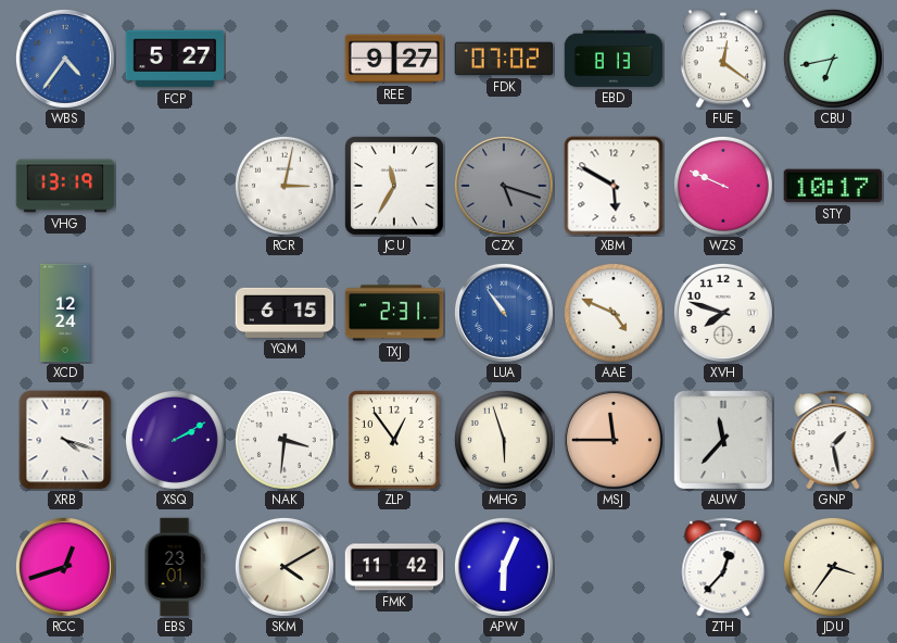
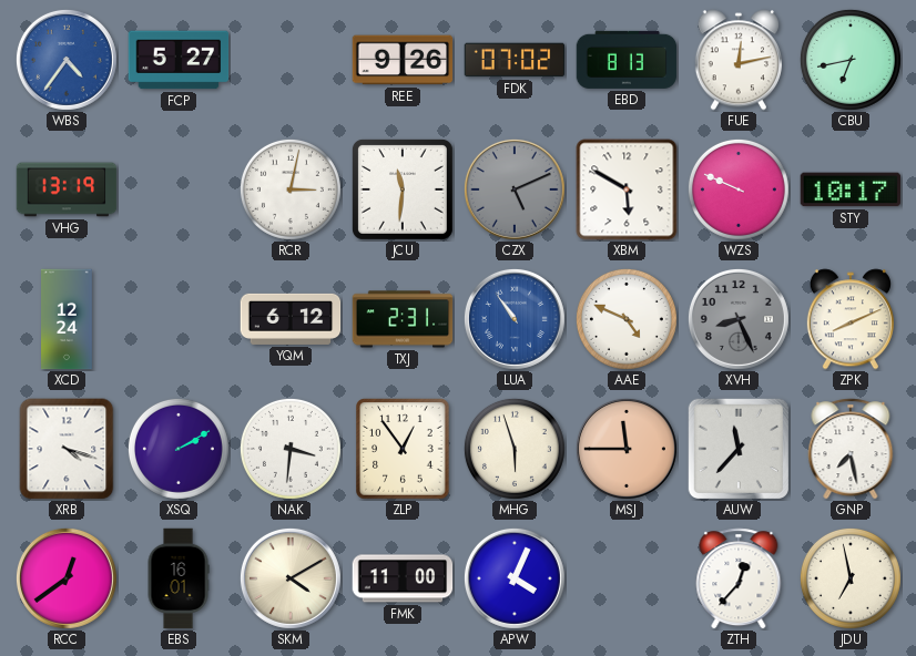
REE: 9:27 -> 9:26
FUE: 12:21 -> 12:13
JCU: 11:35 -> 11:31
CZX: 5:18 -> 5:11
YQM: 6:15 -> 6:12
XVH: 7:48 -> 8:26
XVH dial: white -> grey
ZPK: none -> 8:11
GNP: 1:28 -> 7:28
RCC: 12:42 -> 12:39
EBS: 23:01 -> 16:01
FMK: 11:42 -> 11:00
APW: 6:04 -> 4:04
JDU: 3:36 -> 6:58
